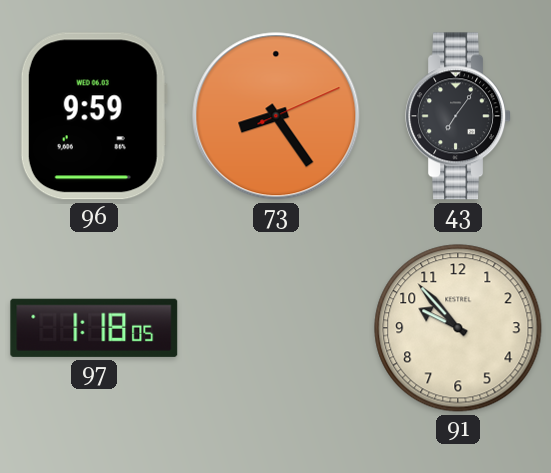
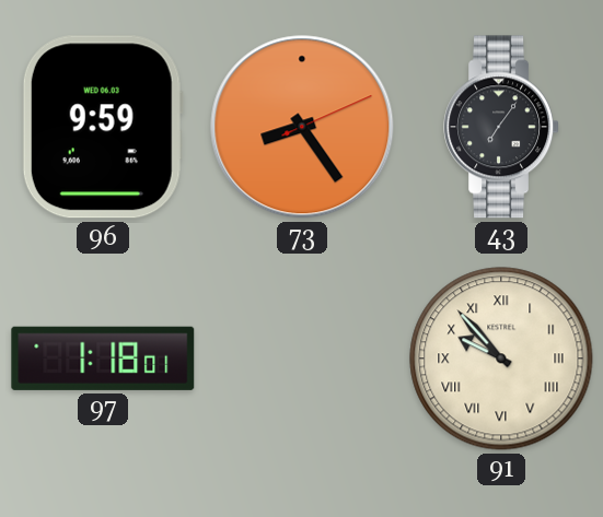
97: 1:18:05 -> 1:18:01
91 numerals: Arabic -> Roman
